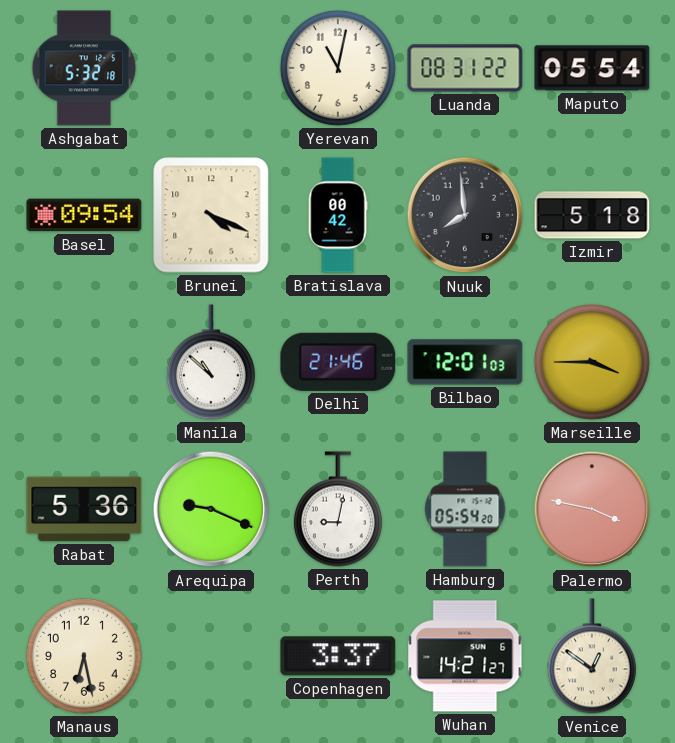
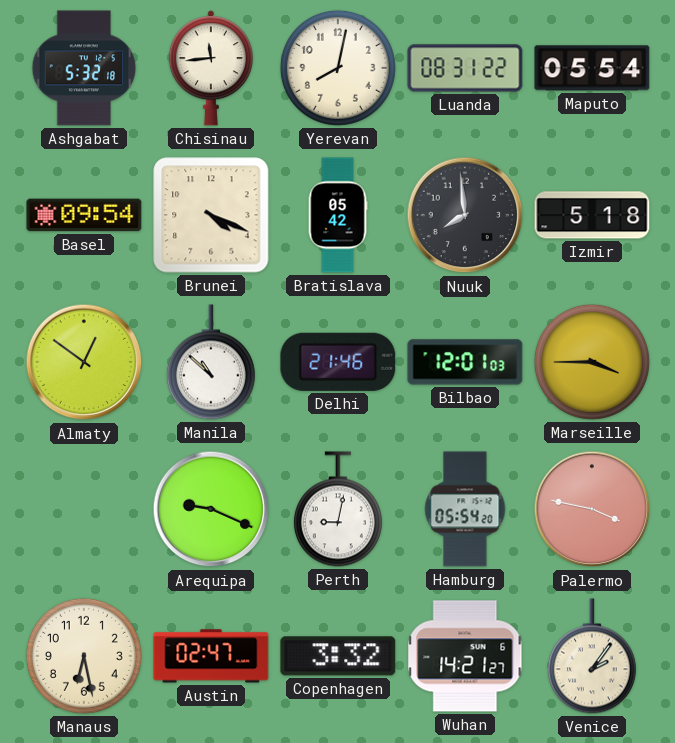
Chisinau: none -> 11:44
Yerevan: 11:02 -> 8:02
Bratislava: 00:42 -> 05:42
Almaty: none -> 12:51
Rabat: 5:36 -> none
Austin: none -> 02:47
Copenhagen: 3:37 -> 3:32
Venice: 12:51 -> 2:06
